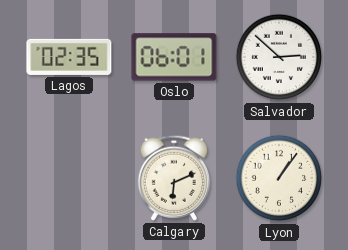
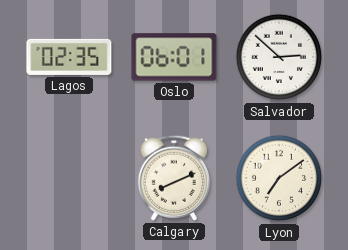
Calgary: 6:11 -> 8:11
Lyon: 1:06 -> 7:09
